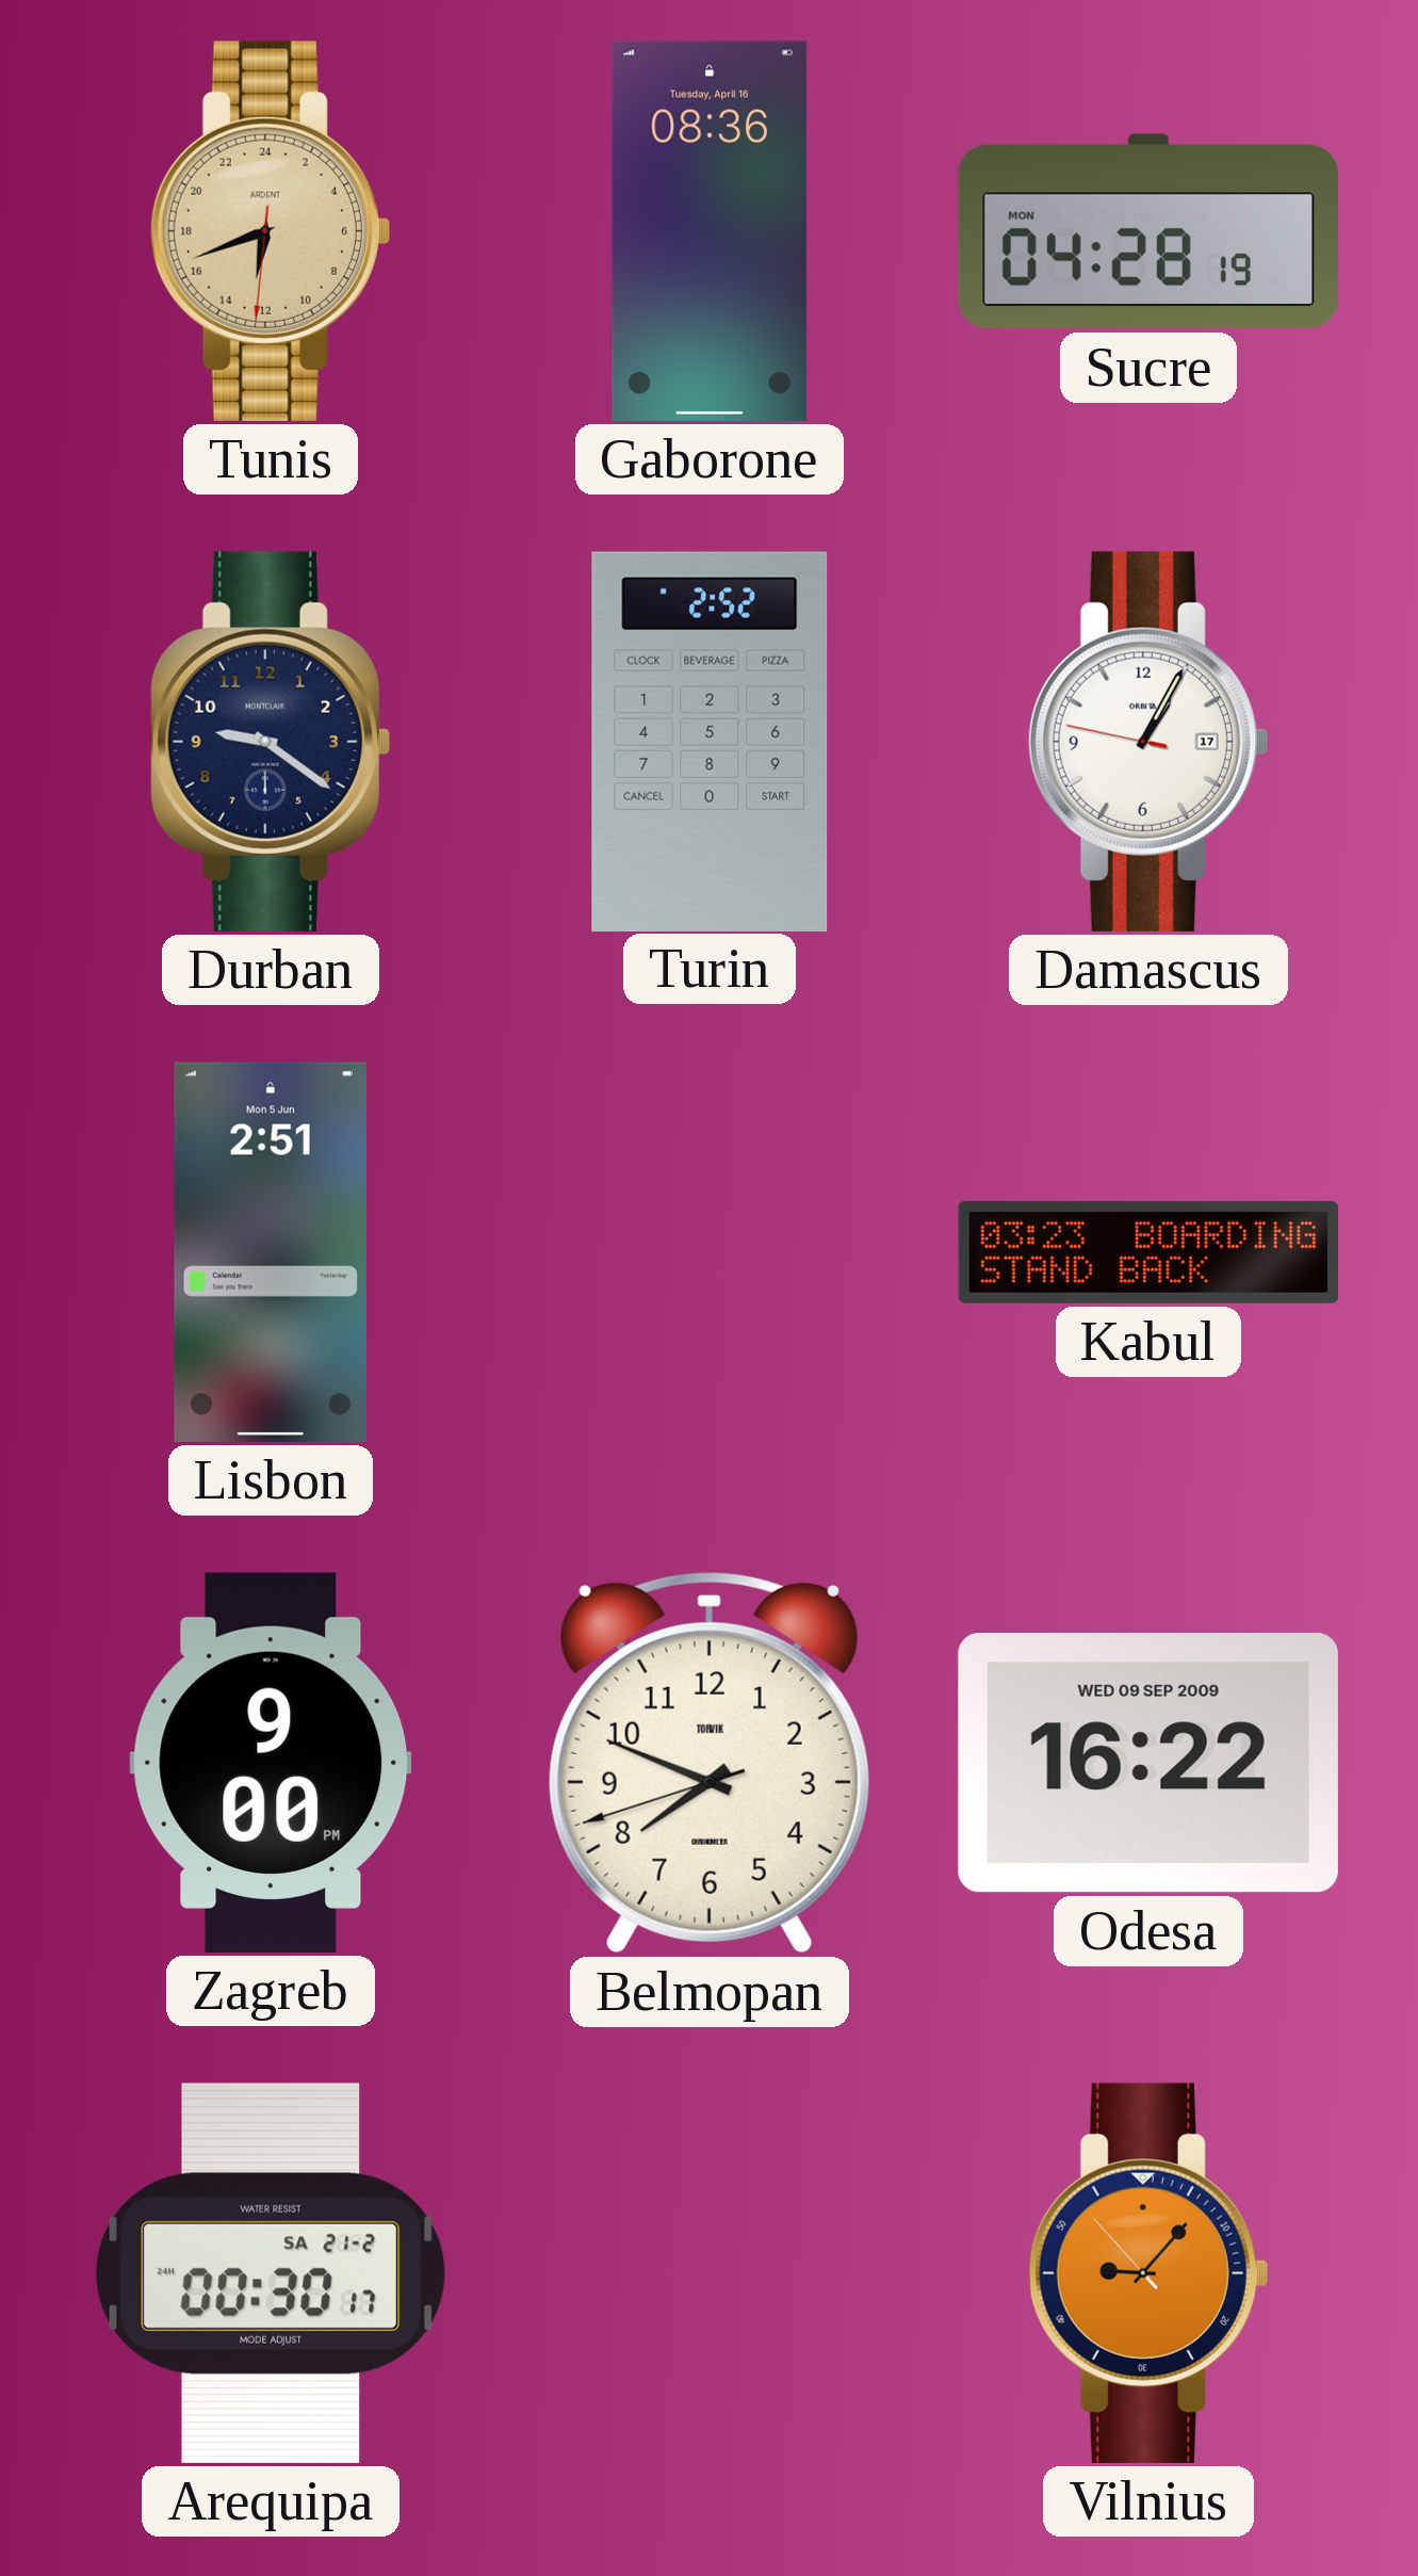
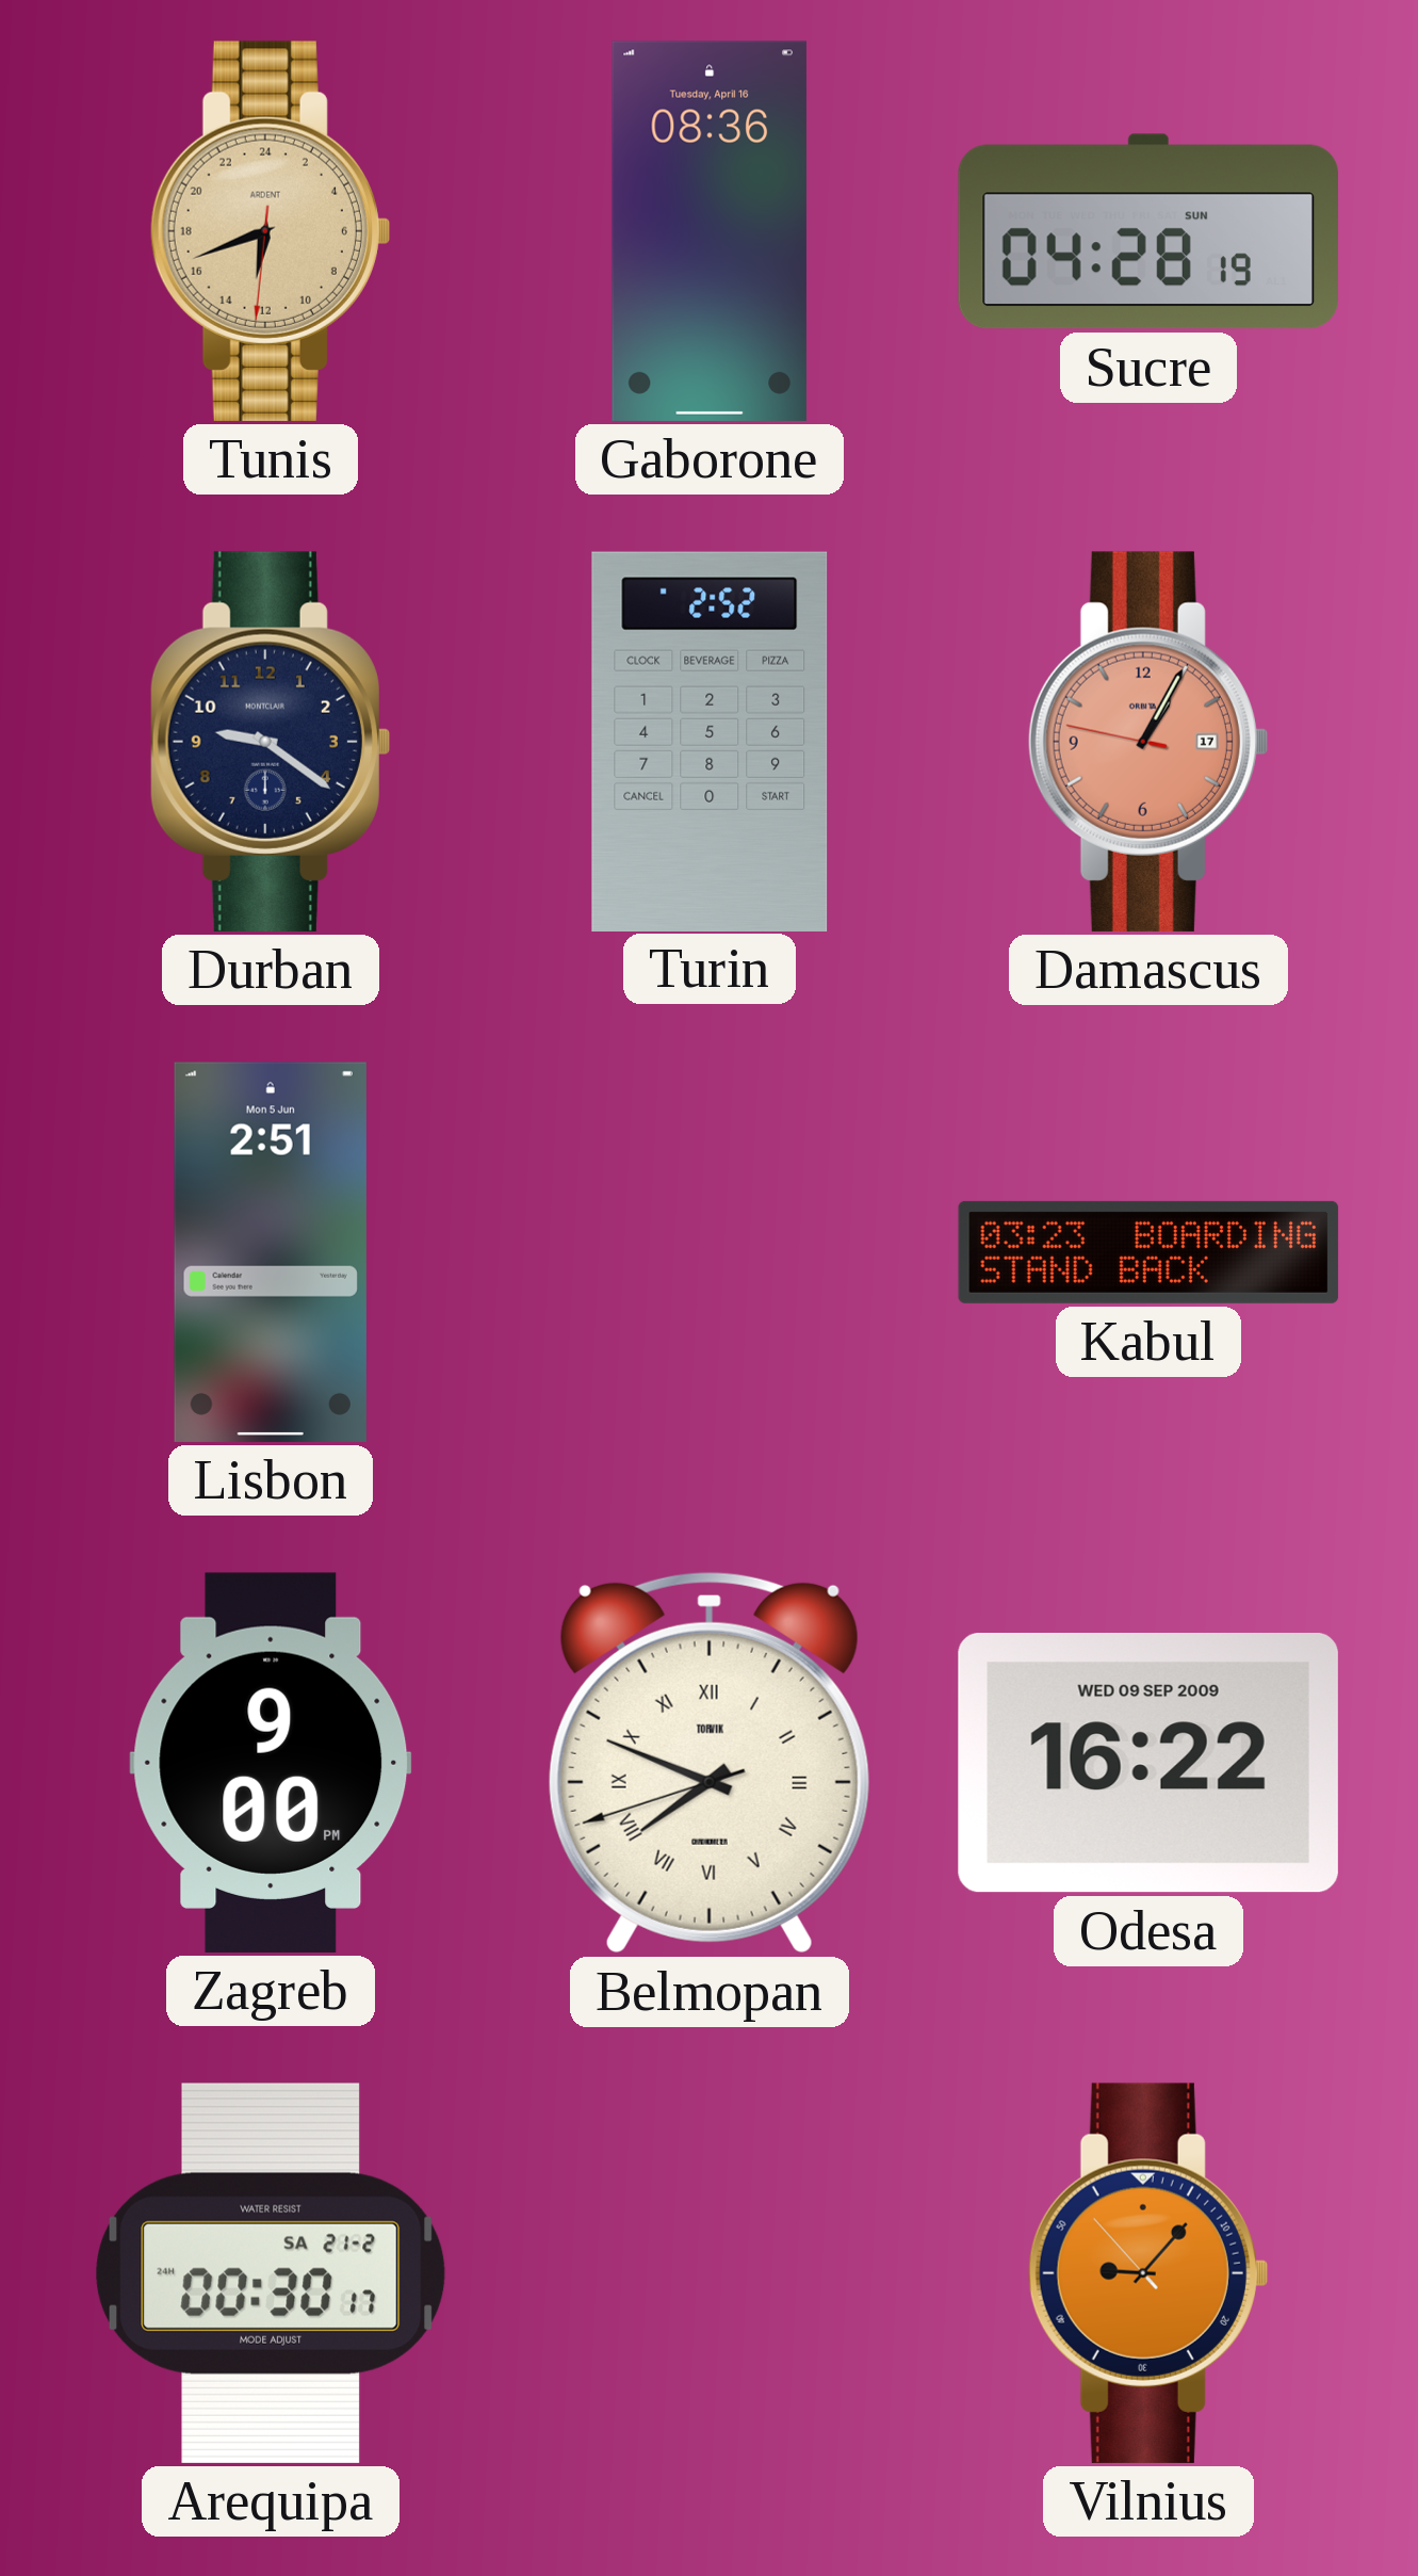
Sucre date: MON -> SUN
Damascus dial: white -> salmon
Belmopan numerals: Arabic -> Roman
